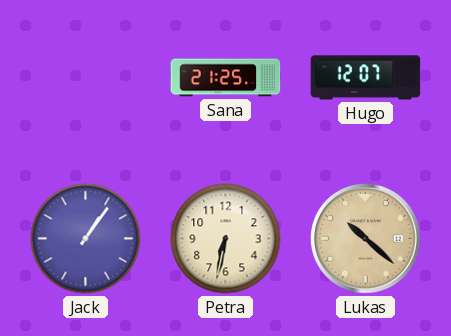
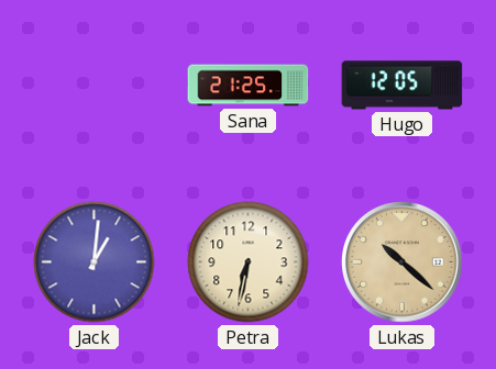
Hugo: 12:07 -> 12:05
Jack: 1:06 -> 1:01
